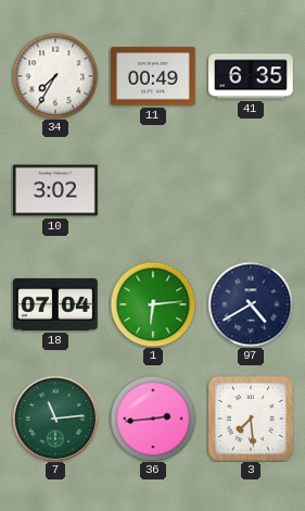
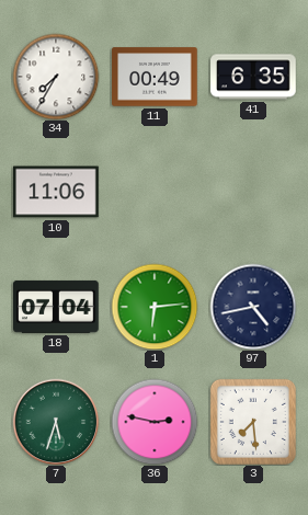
10: 3:02 -> 11:06
97: 4:40 -> 4:43
7: 11:14 -> 5:33
36: 2:44 -> 2:47
